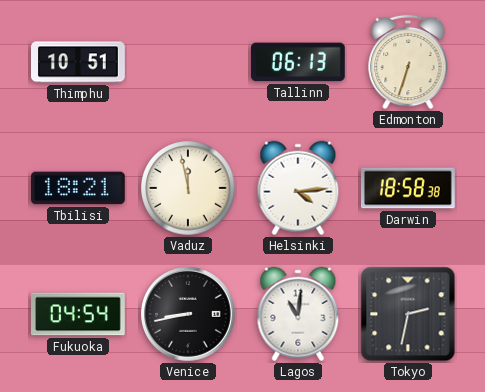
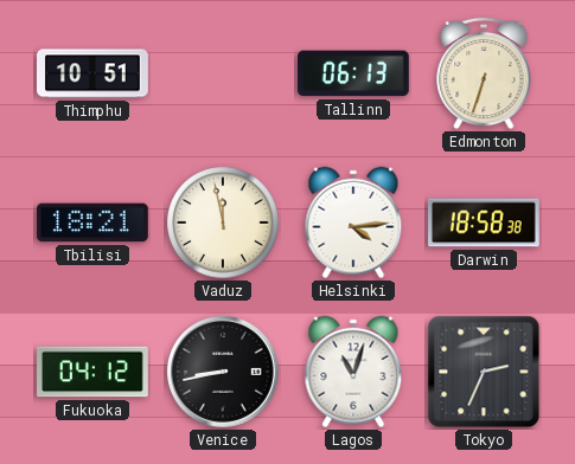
Fukuoka: 04:54 -> 04:12
Lagos: 11:01 -> 11:03
Tokyo: 2:32 -> 2:34
